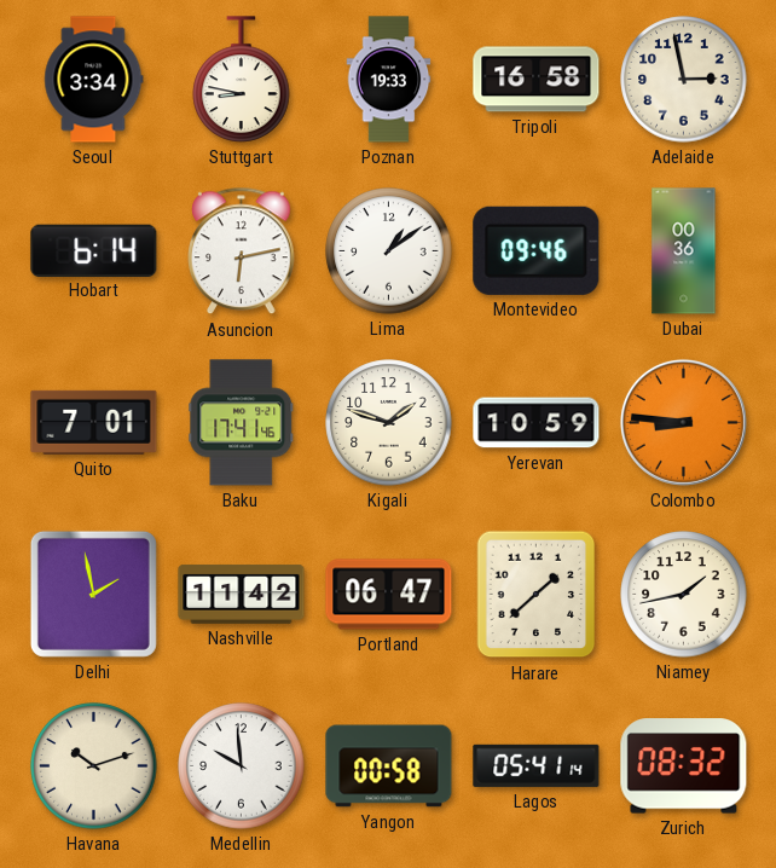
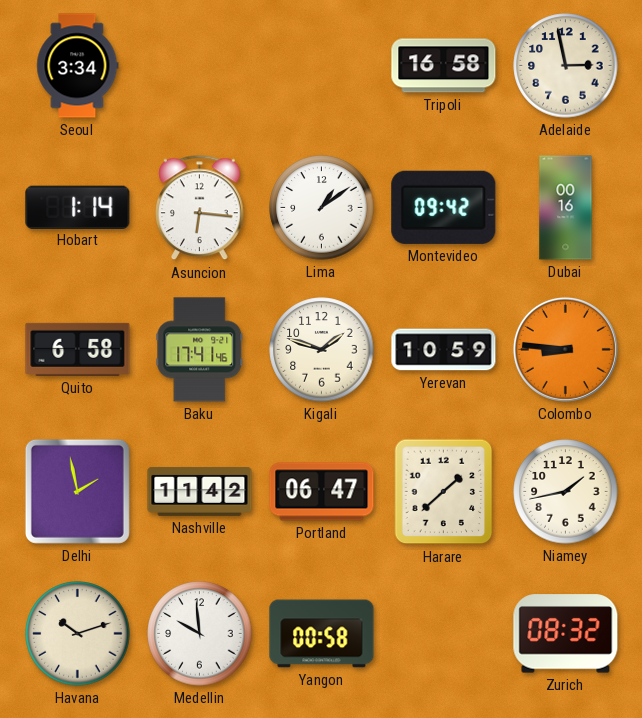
Stuttgart: 8:47 -> none
Poznan: 19:33 -> none
Hobart: 6:14 -> 1:14
Asuncion: 6:13 -> 6:16
Montevideo: 09:46 -> 09:42
Dubai: 00:36 -> 00:16
Quito: 7:01 -> 6:58
Lagos: 05:41 -> none
